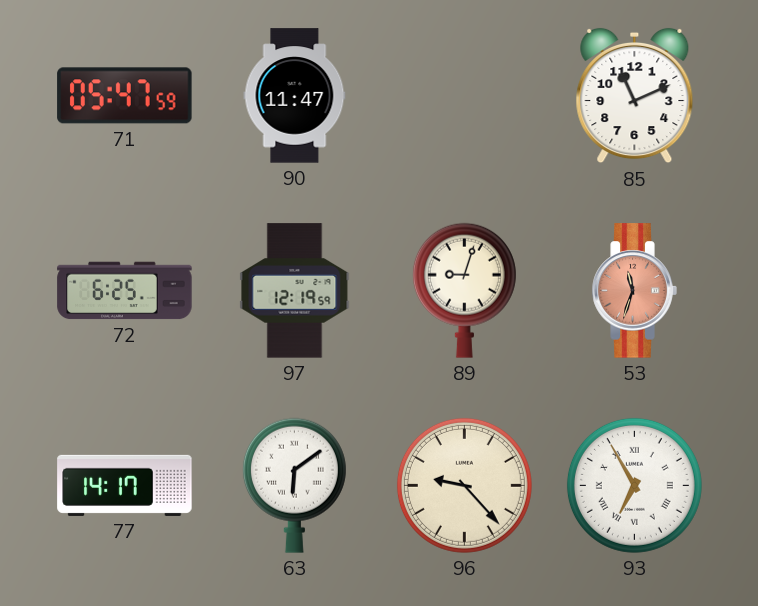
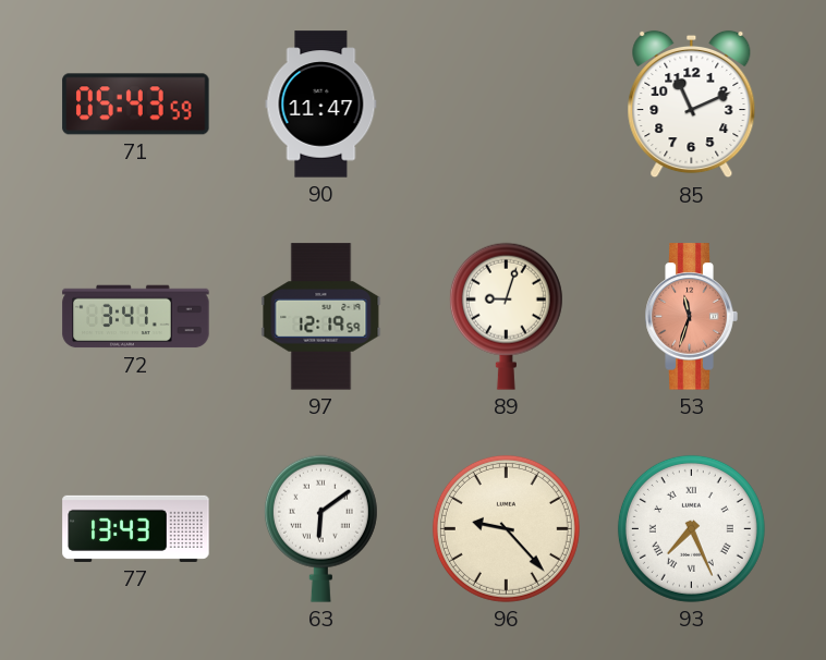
71: 05:47 -> 05:43
72: 6:25 -> 3:41
77: 14:17 -> 13:43
93: 6:55 -> 7:26
